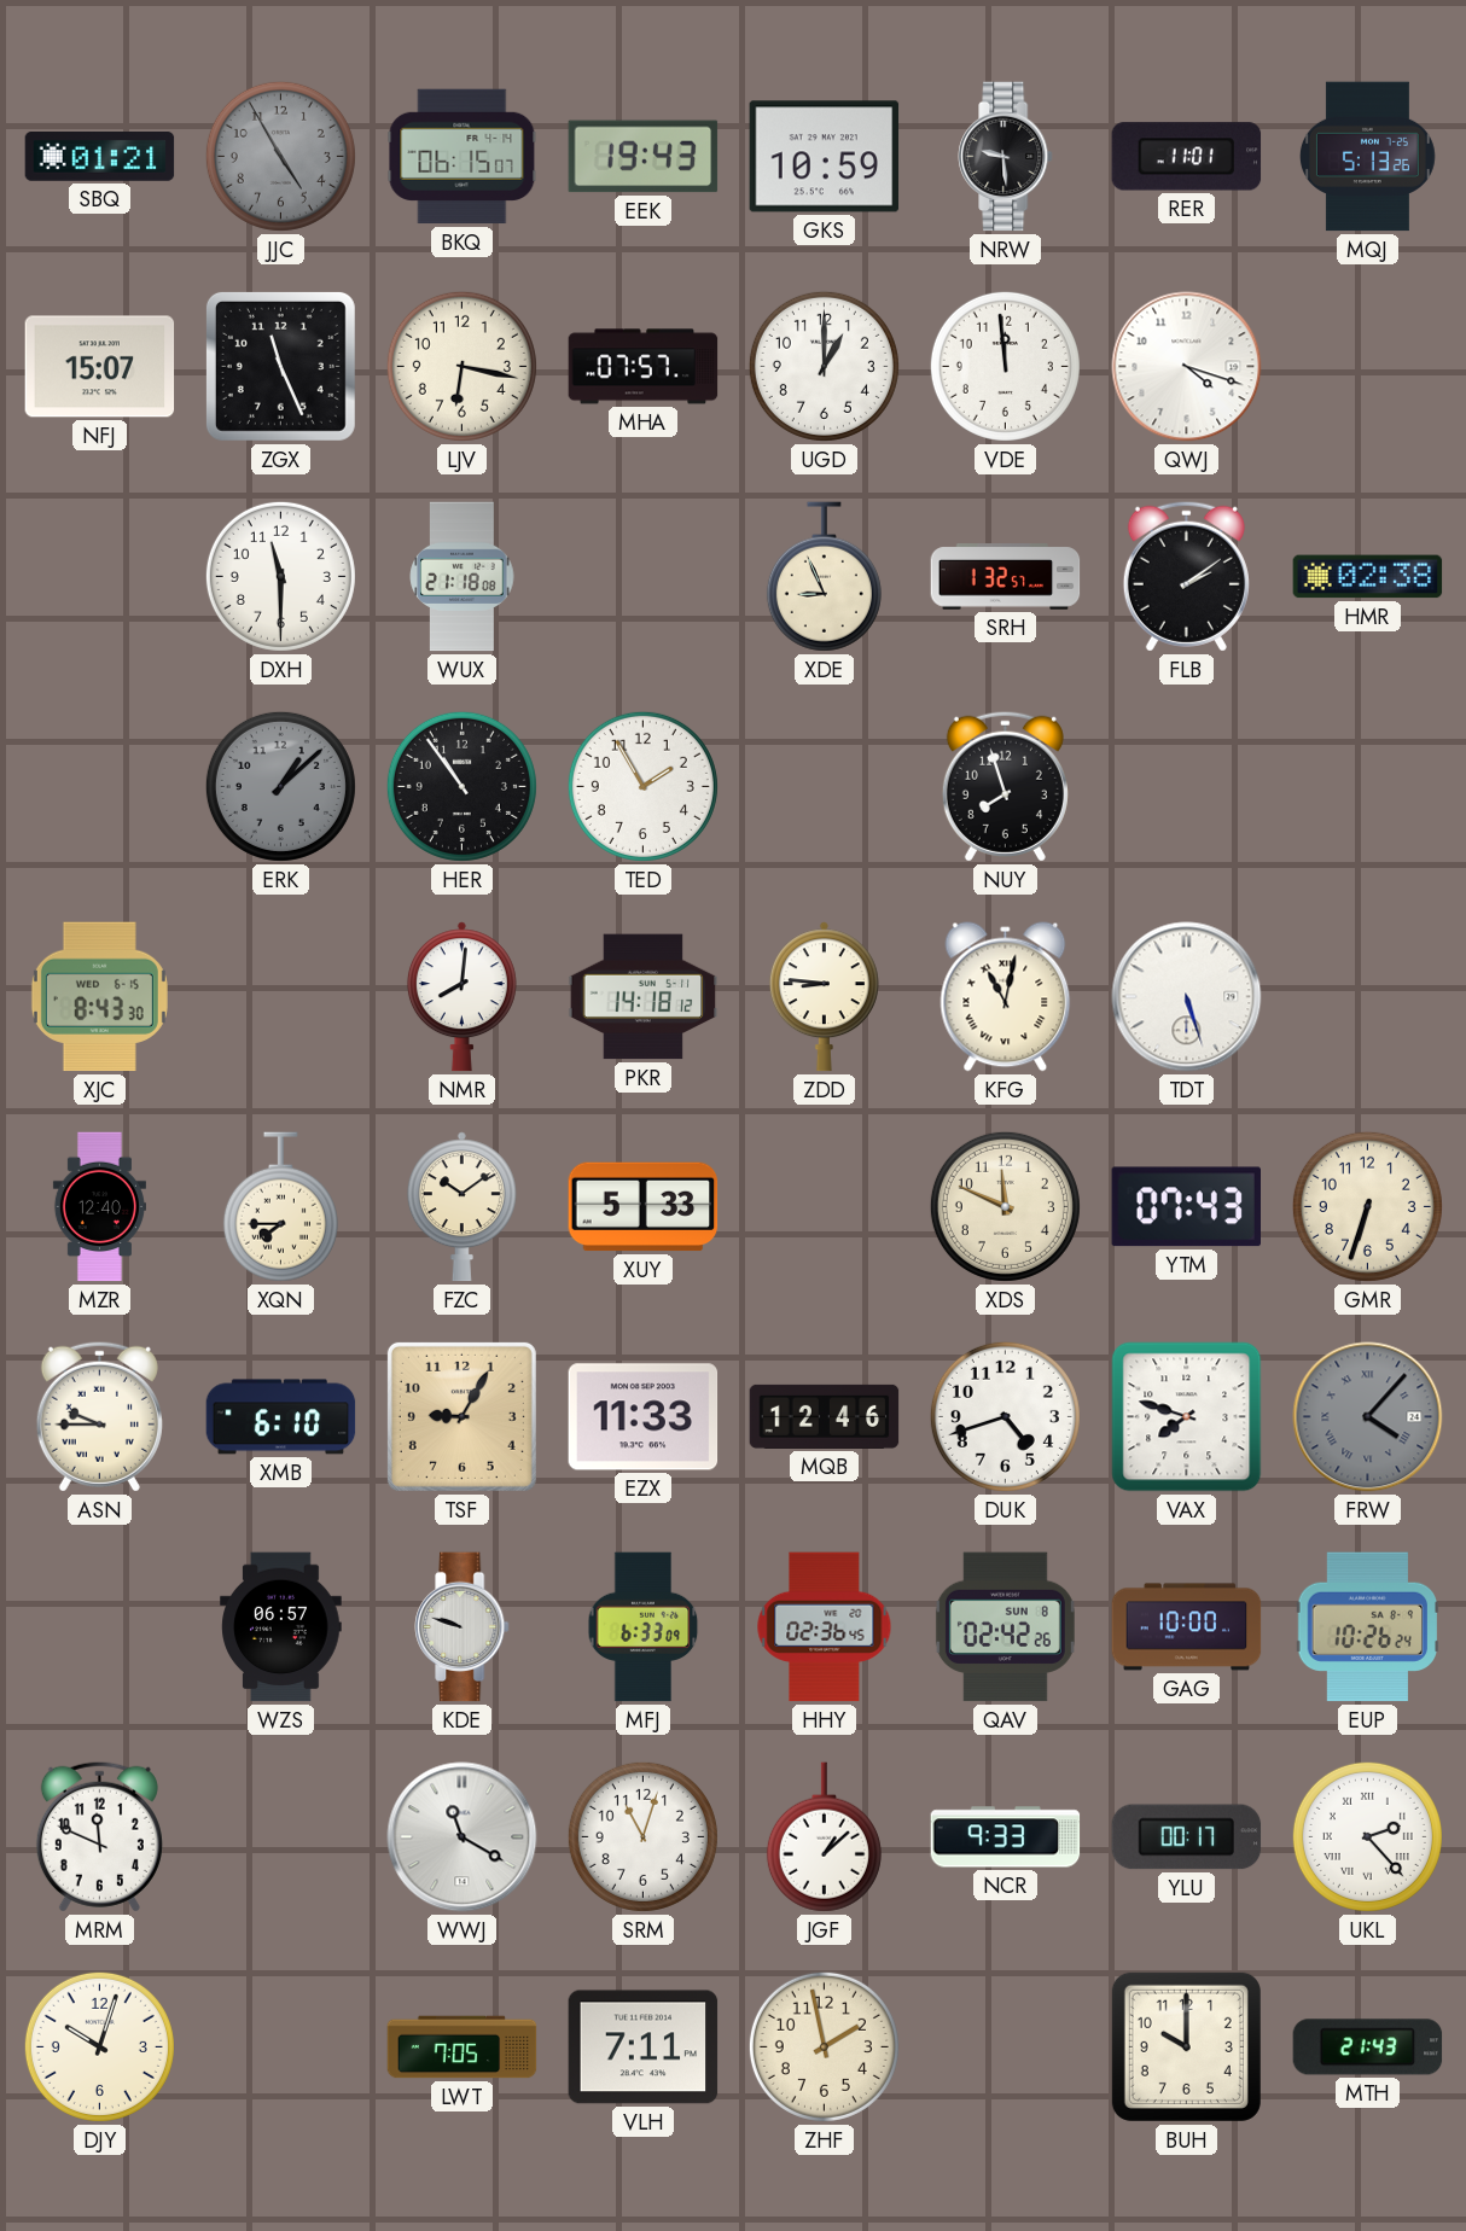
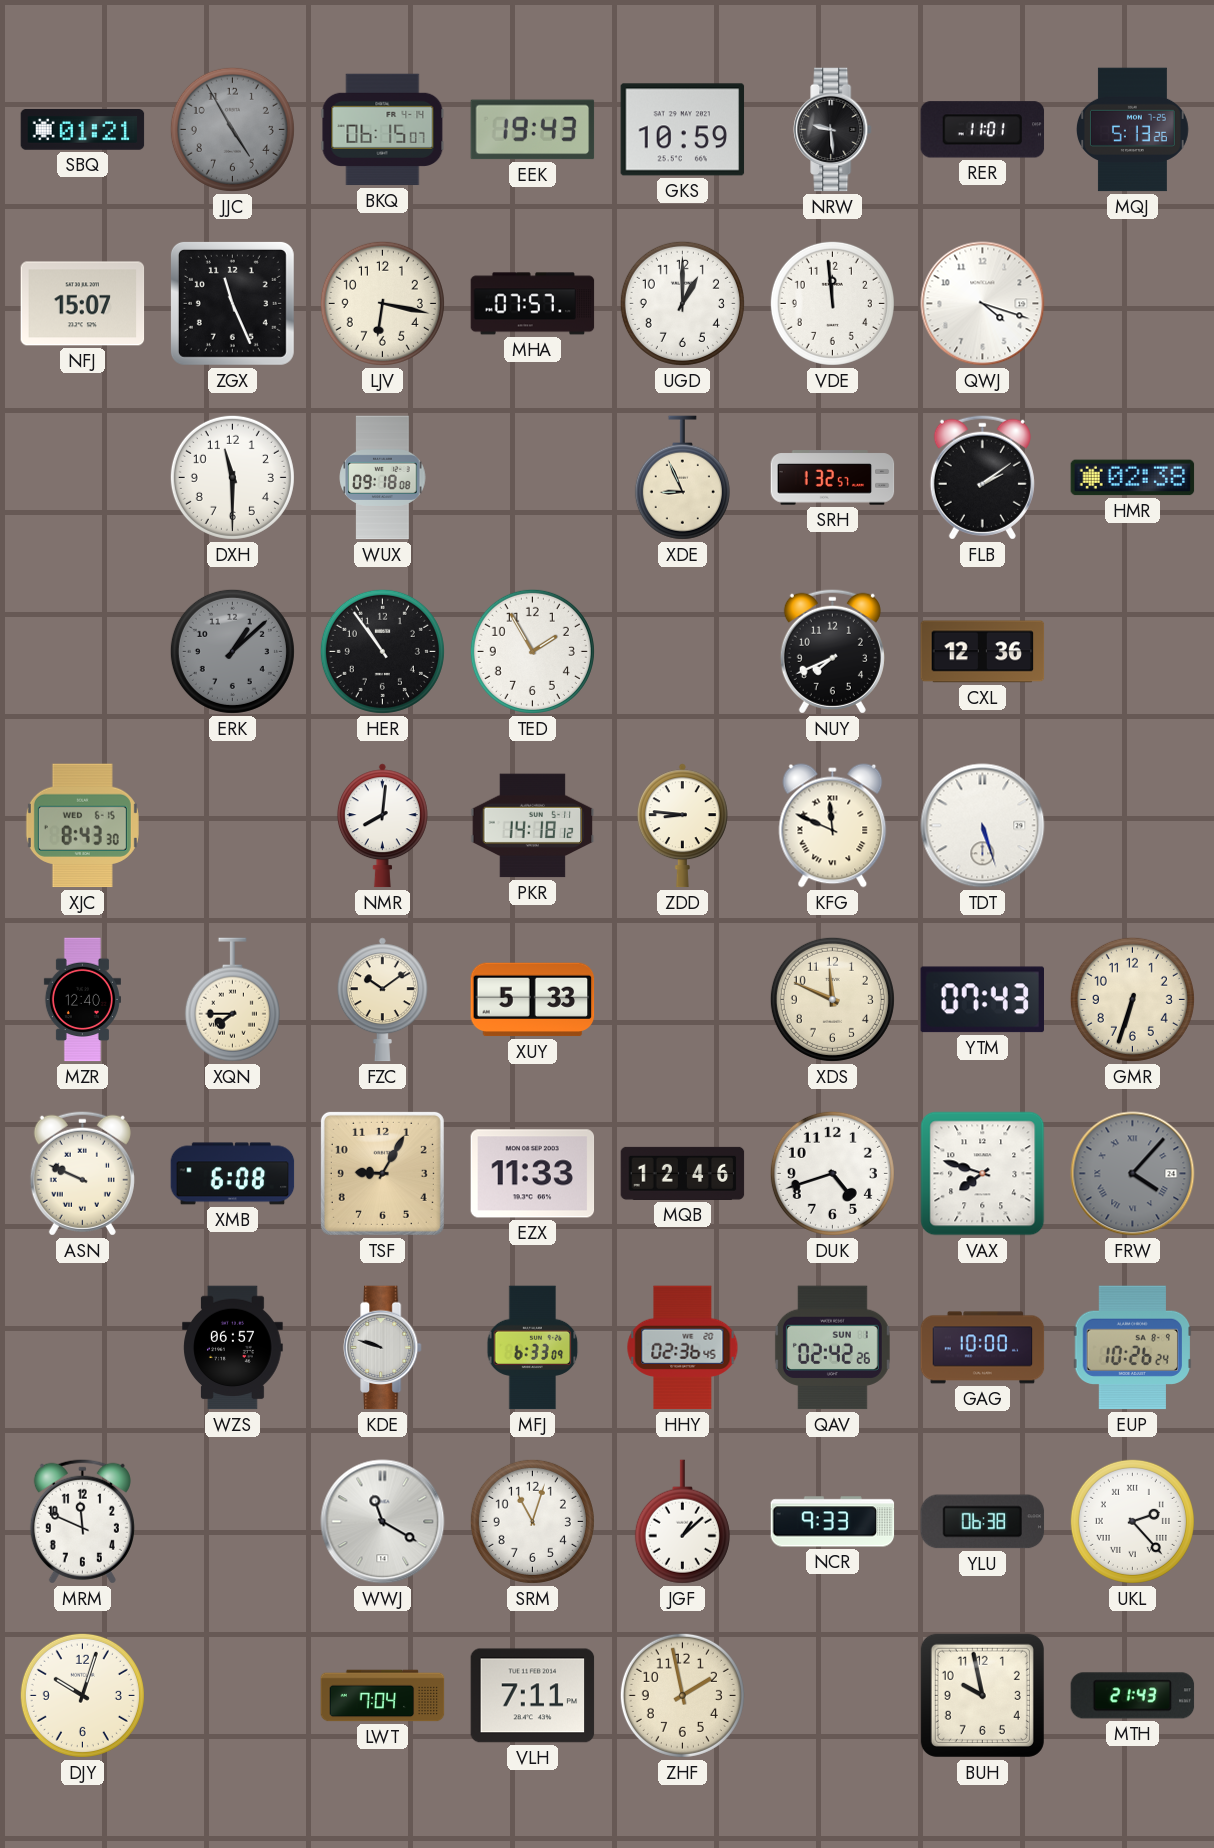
WUX: 21:18 -> 09:18
NUY: 7:57 -> 7:41
CXL: none -> 12:36
KFG: 11:02 -> 11:49
ASN: 9:45 -> 9:49
XMB: 6:10 -> 6:08
QAV date: SUN 8 -> SUN 1
YLU: 00:17 -> 06:38
LWT: 7:05 -> 7:04
BUH: 10:00 -> 9:58
